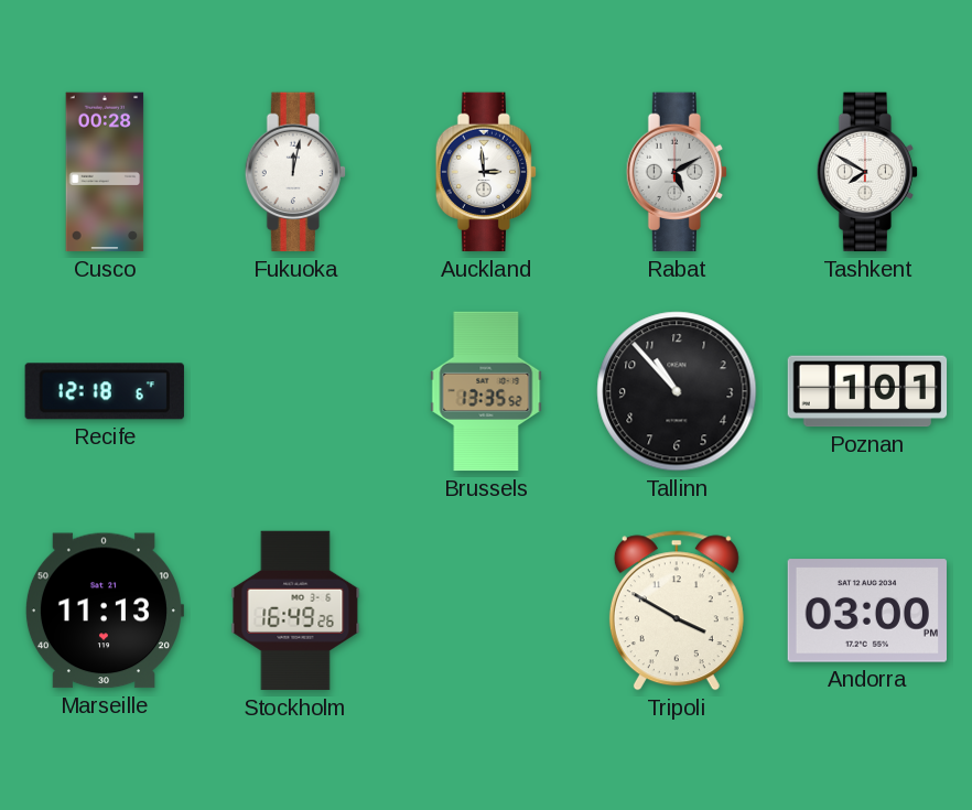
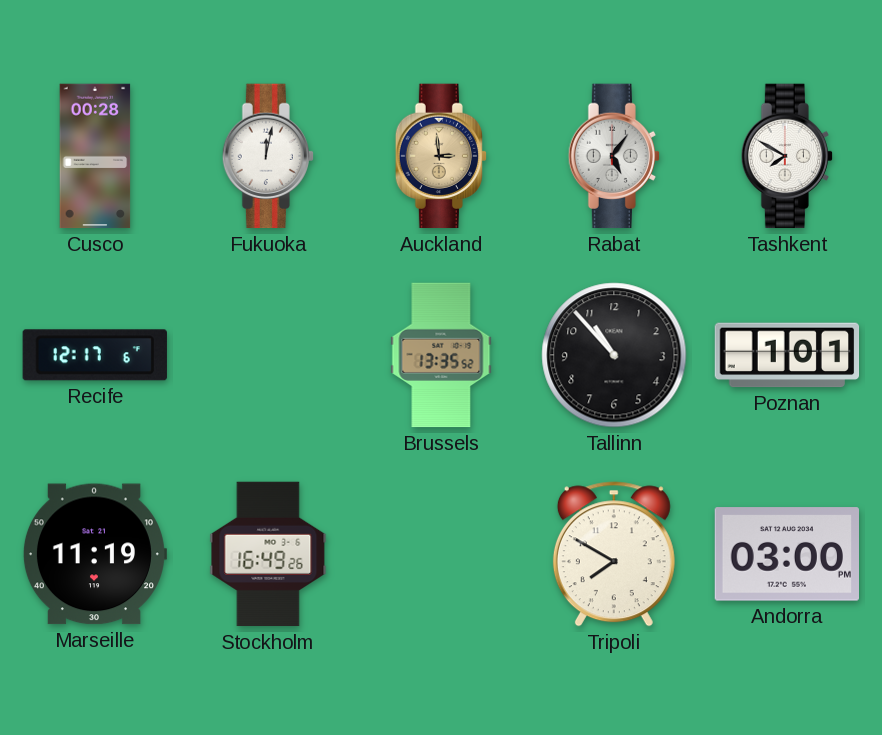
Auckland dial: white -> champagne
Rabat: 5:10 -> 5:06
Recife: 12:18 -> 12:17
Marseille: 11:13 -> 11:19
Tripoli: 3:50 -> 7:50
